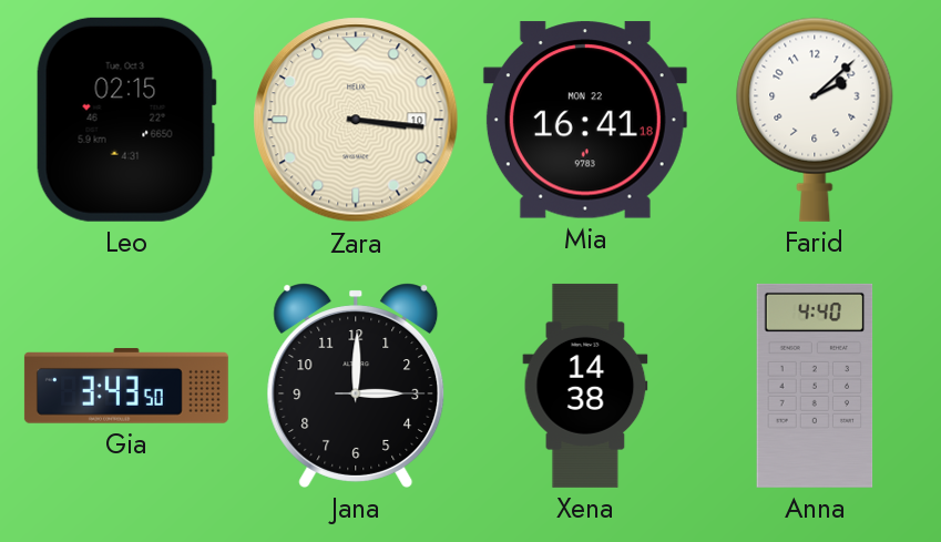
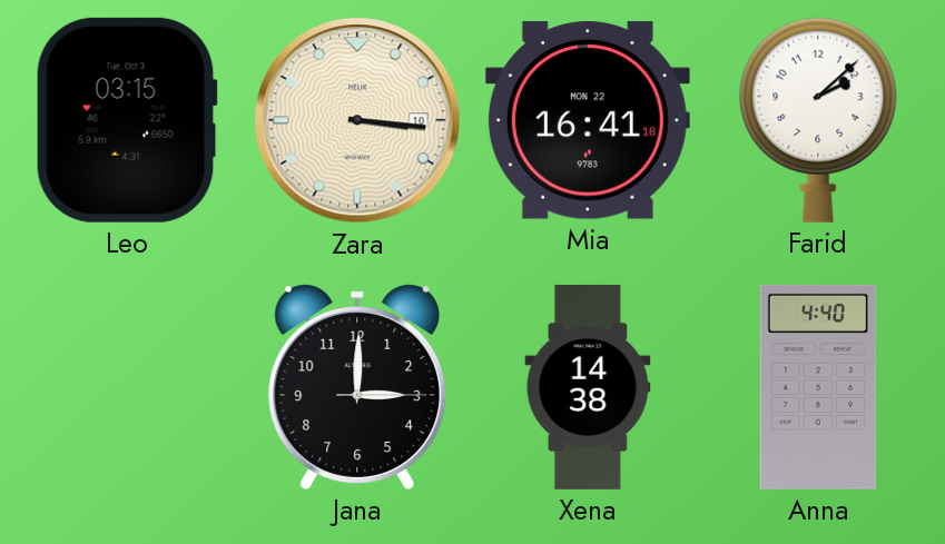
Leo: 02:15 -> 03:15
Gia: 3:43 -> none
